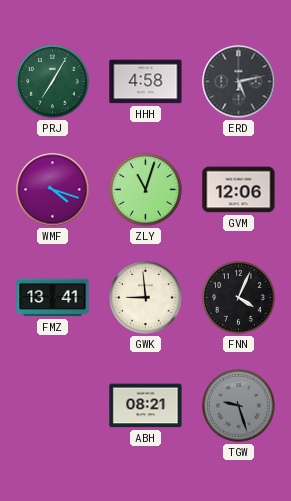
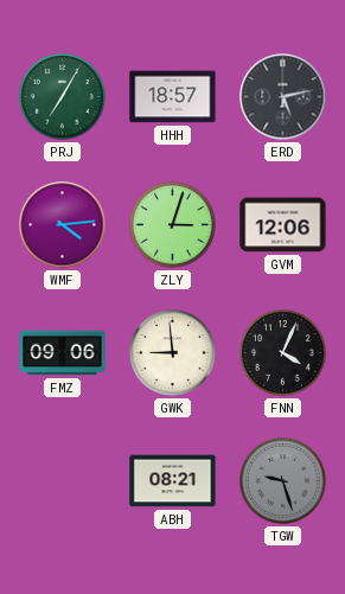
HHH: 4:58 -> 18:57
WMF: 4:18 -> 4:14
ZLY: 11:03 -> 3:03
FMZ: 13:41 -> 09:06
